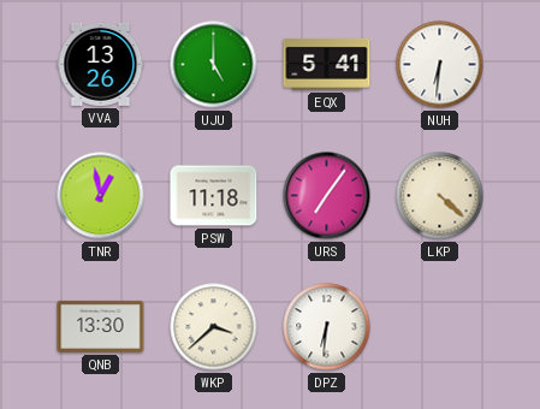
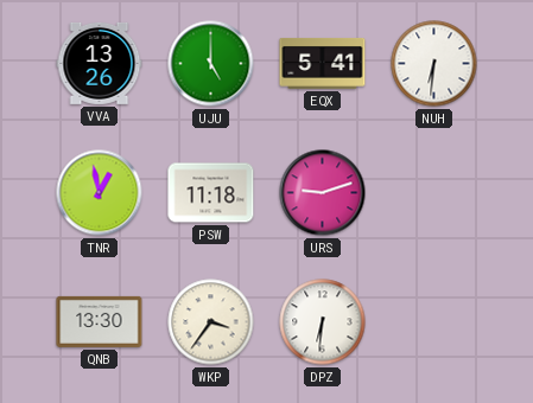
URS: 7:06 -> 9:12
LKP: 4:22 -> none
WKP: 3:38 -> 3:36
